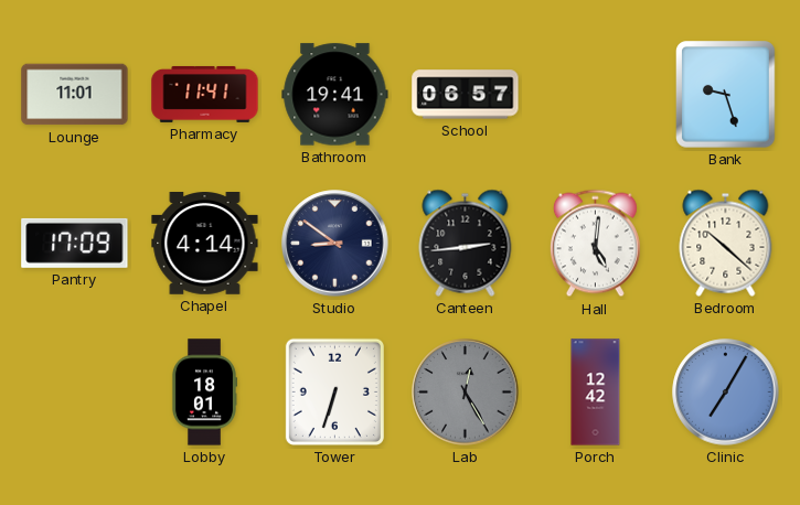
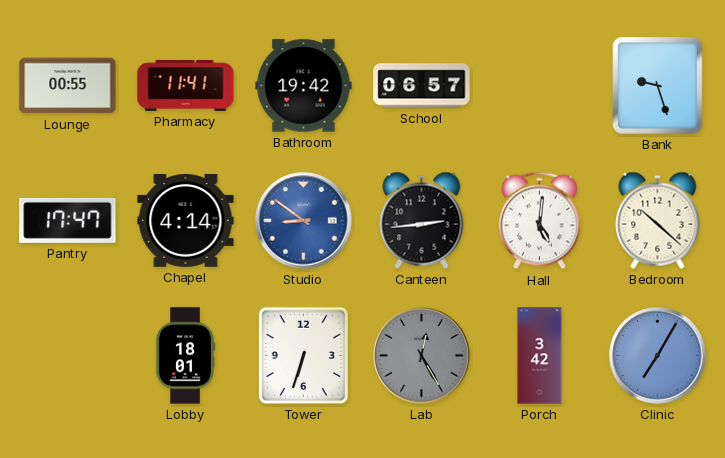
Lounge: 11:01 -> 00:55
Bathroom: 19:41 -> 19:42
Pantry: 17:09 -> 17:47
Studio dial: navy -> blue
Porch: 12:42 -> 3:42
